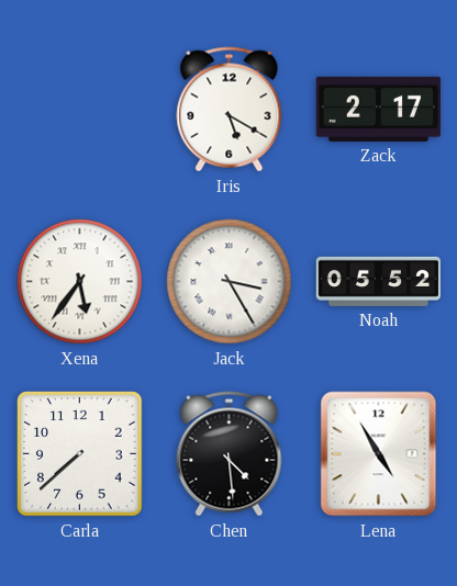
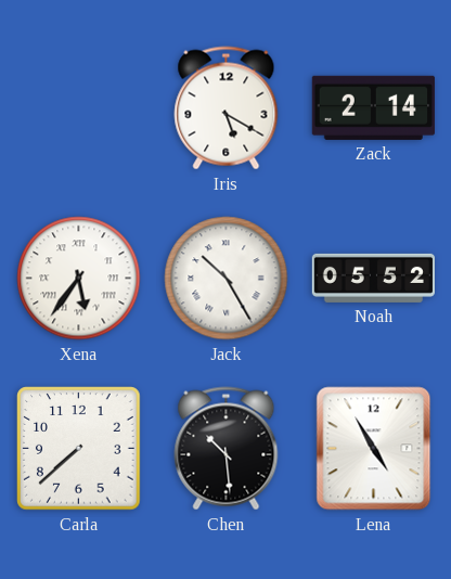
Zack: 2:17 -> 2:14
Jack: 3:25 -> 10:25
Chen: 4:29 -> 10:29
